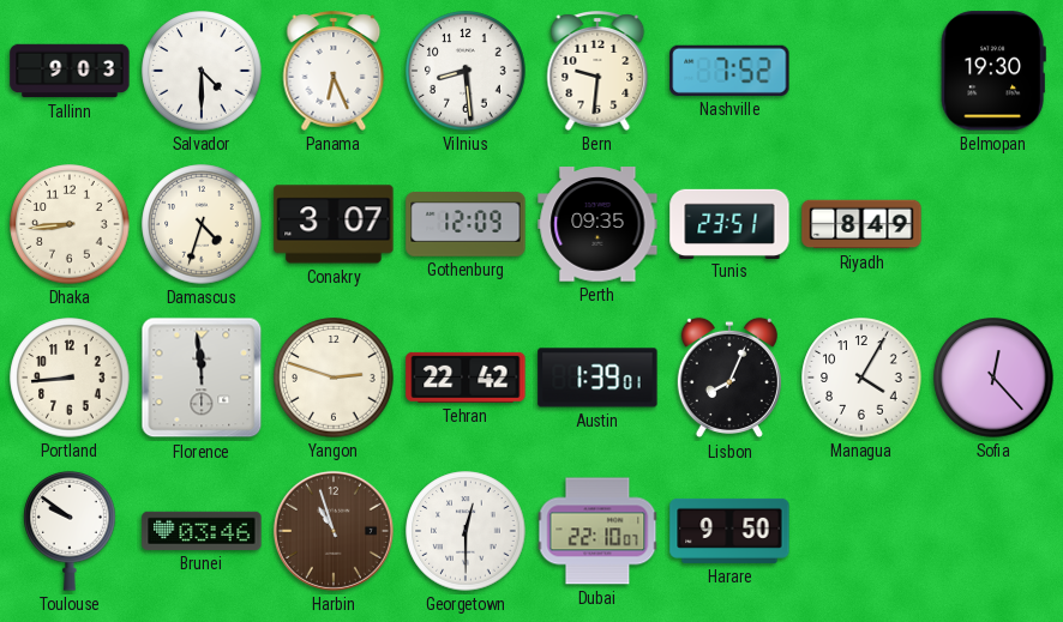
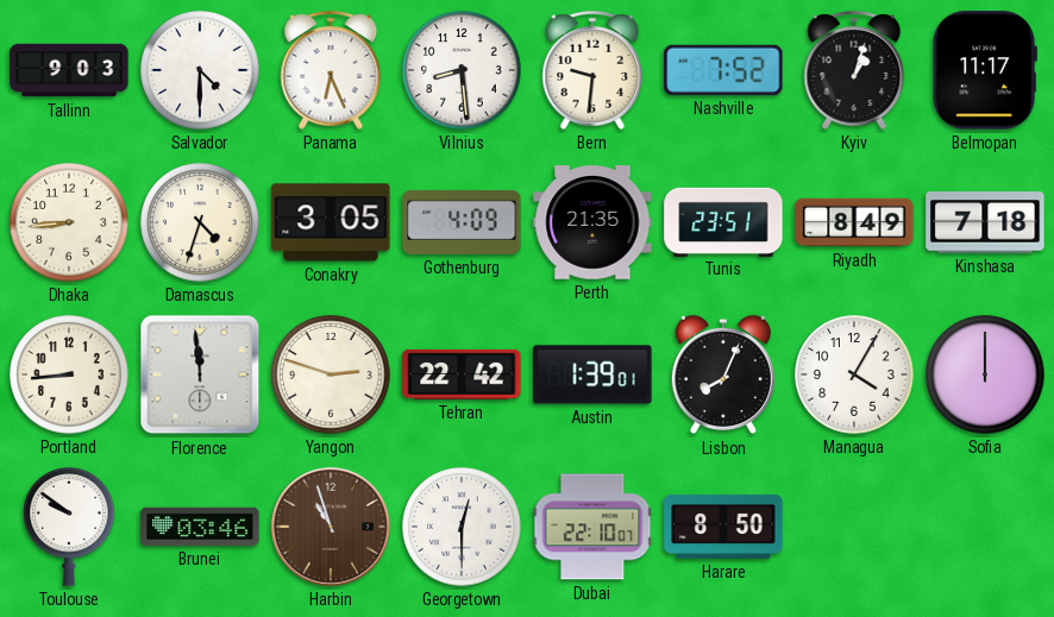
Kyiv: none -> 1:03
Belmopan: 19:30 -> 11:17
Conakry: 3:07 -> 3:05
Gothenburg: 12:09 -> 4:09
Perth: 09:35 -> 21:35
Kinshasa: none -> 7:18
Sofia: 12:23 -> 12:00
Harare: 9:50 -> 8:50
